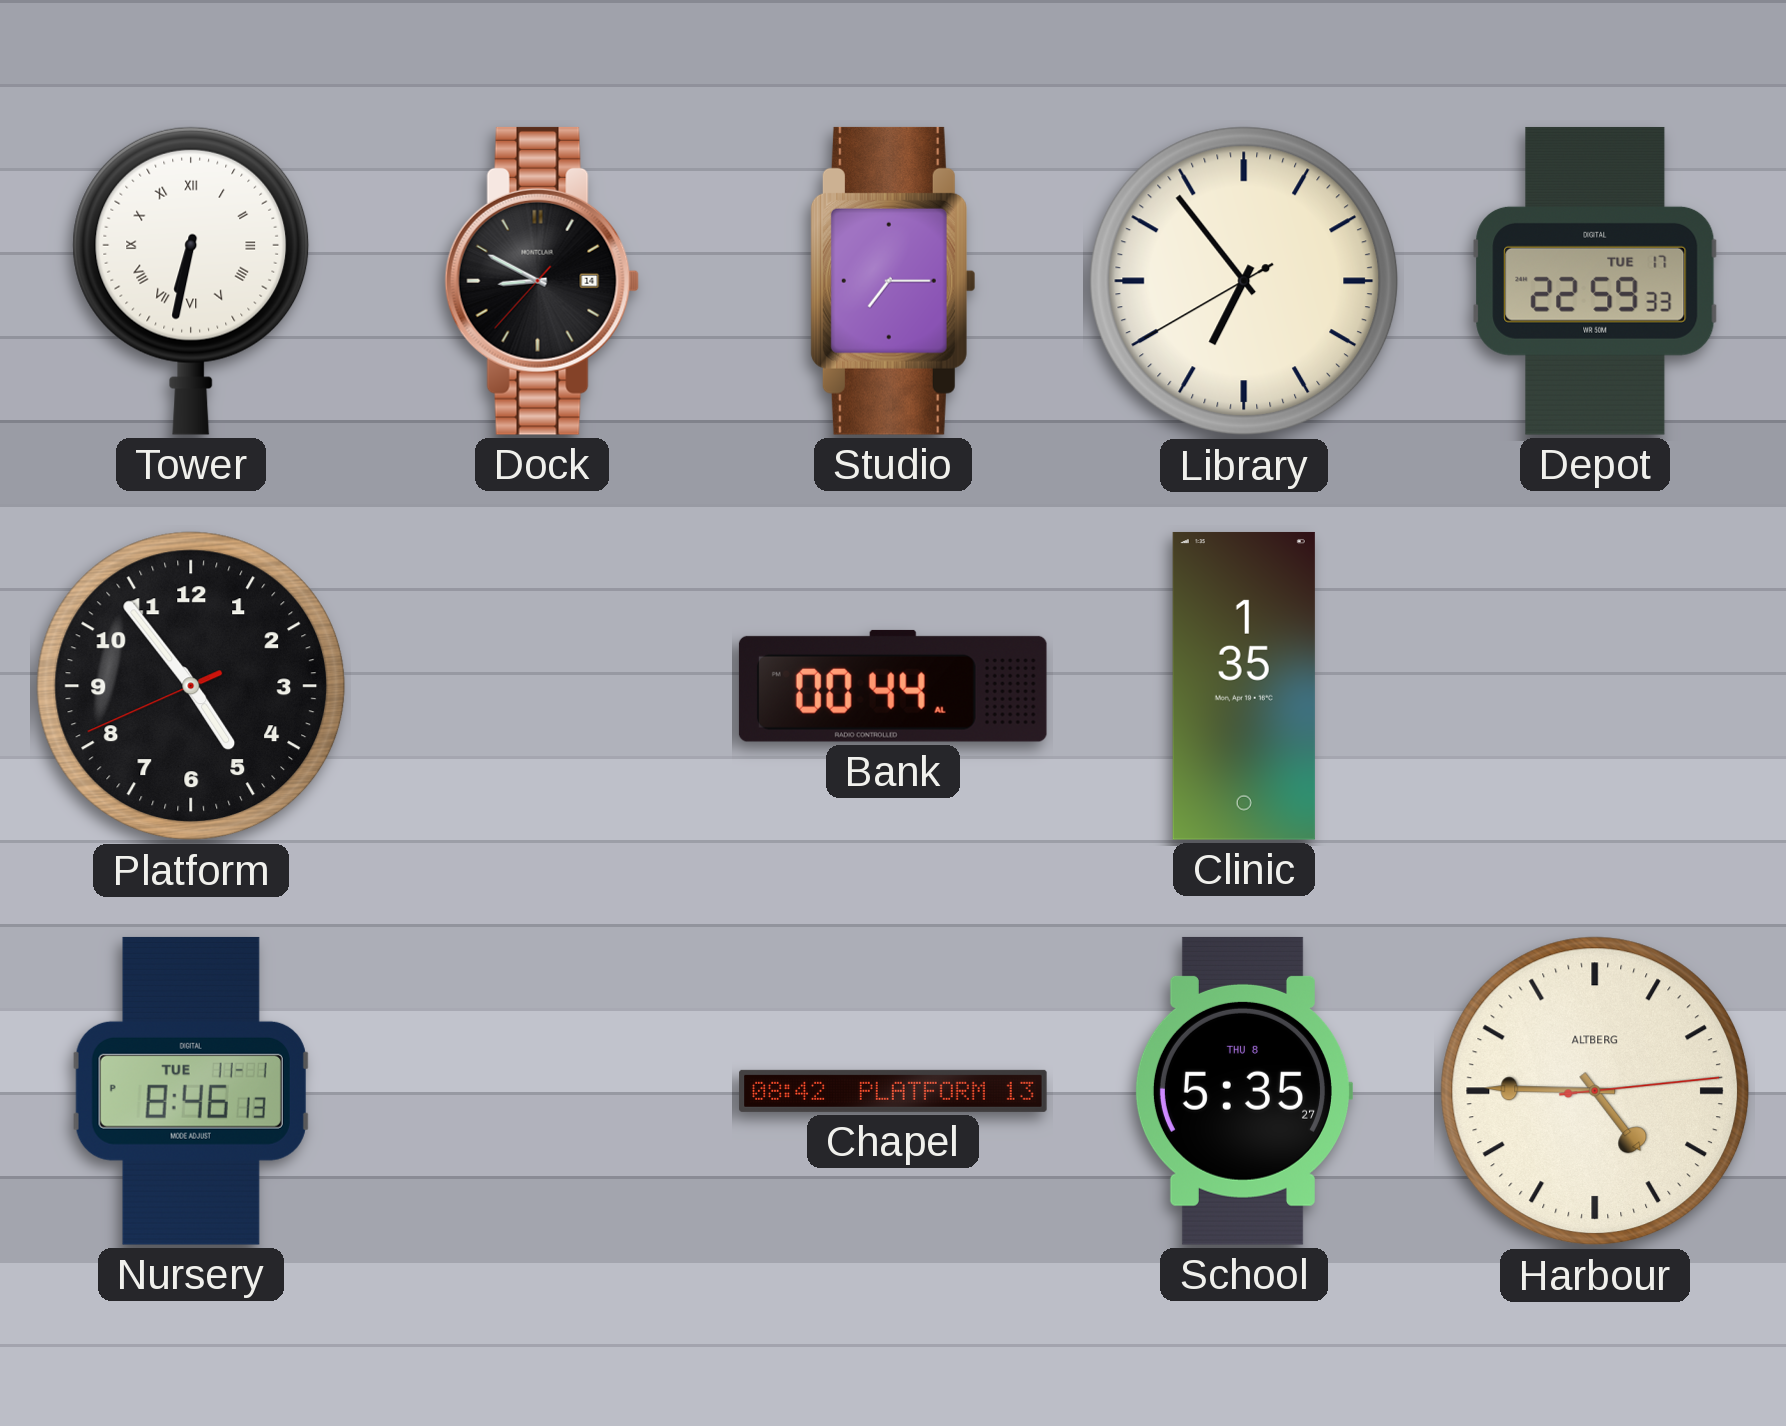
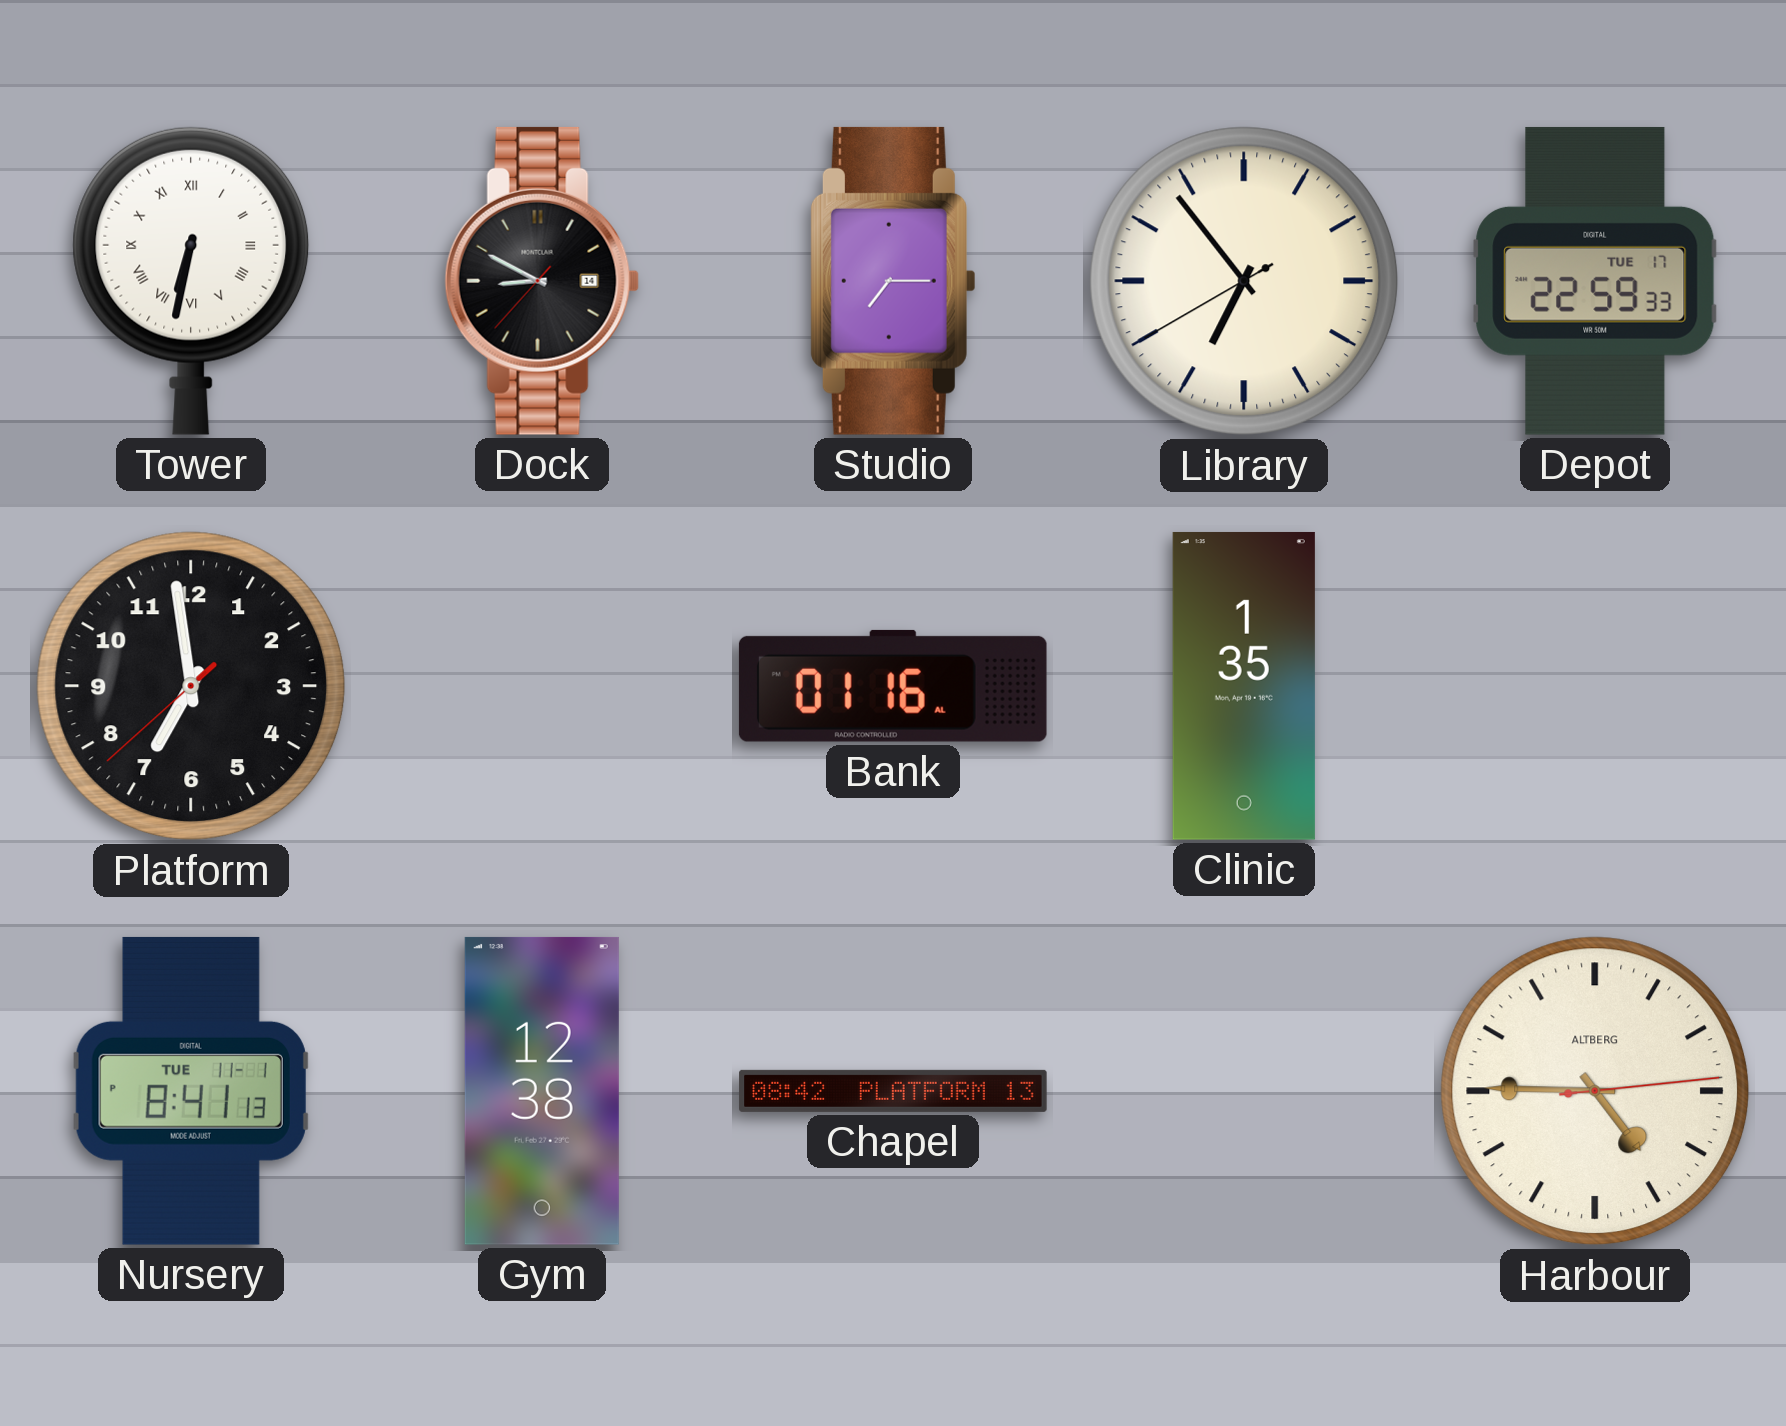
Platform: 4:53 -> 6:58
Bank: 00:44 -> 01:16
Nursery: 8:46 -> 8:41
Gym: none -> 12:38
School: 5:35 -> none
